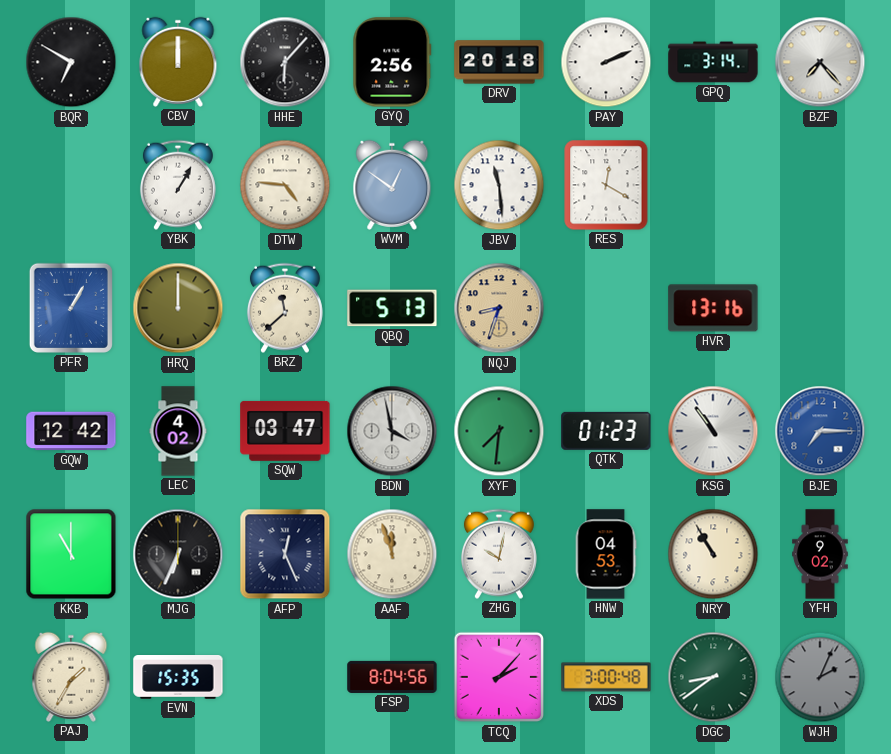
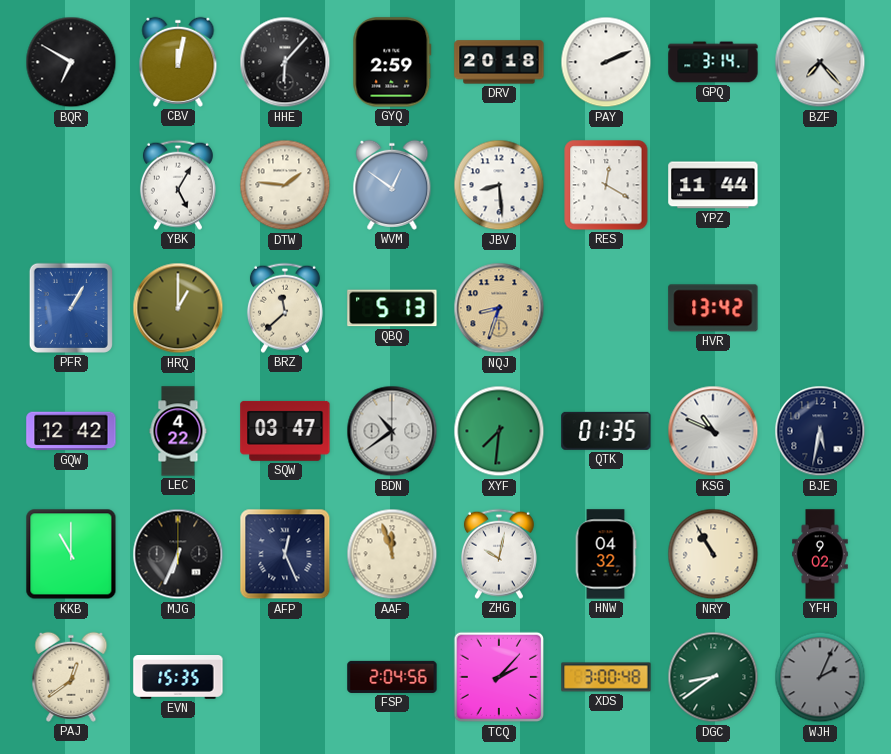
CBV: 12:00 -> 12:02
GYQ: 2:56 -> 2:59
YBK: 1:05 -> 5:05
DTW: 4:46 -> 1:46
JBV: 11:29 -> 8:29
YPZ: none -> 11:44
HRQ: 12:00 -> 1:00
HVR: 13:16 -> 13:42
LEC: 4:02 -> 4:22
BDN: 3:58 -> 10:39
QTK: 01:23 -> 01:35
KSG: 10:54 -> 10:49
BJE: 7:15 -> 5:32
BJE dial: blue -> navy
HNW: 04:53 -> 04:32
PAJ: 1:35 -> 12:39
FSP: 8:04 -> 2:04
